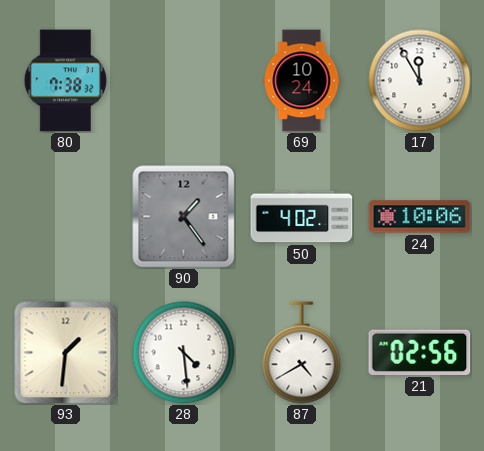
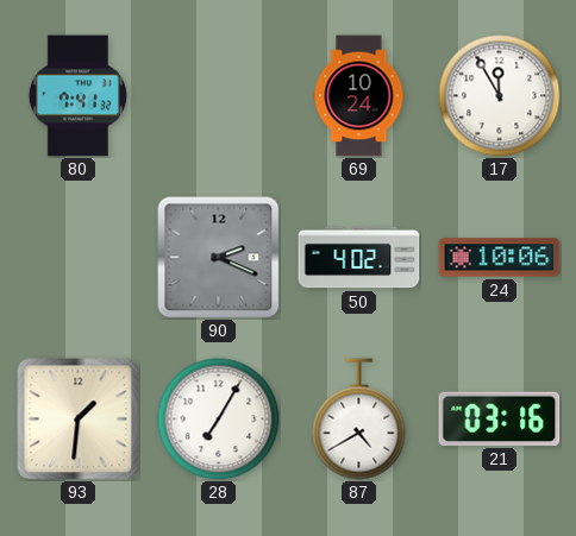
80: 7:38 -> 7:41
90: 1:24 -> 2:19
28: 4:29 -> 7:05
21: 02:56 -> 03:16
